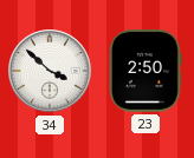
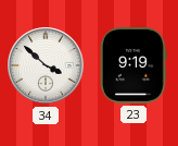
23: 2:50 -> 9:19
